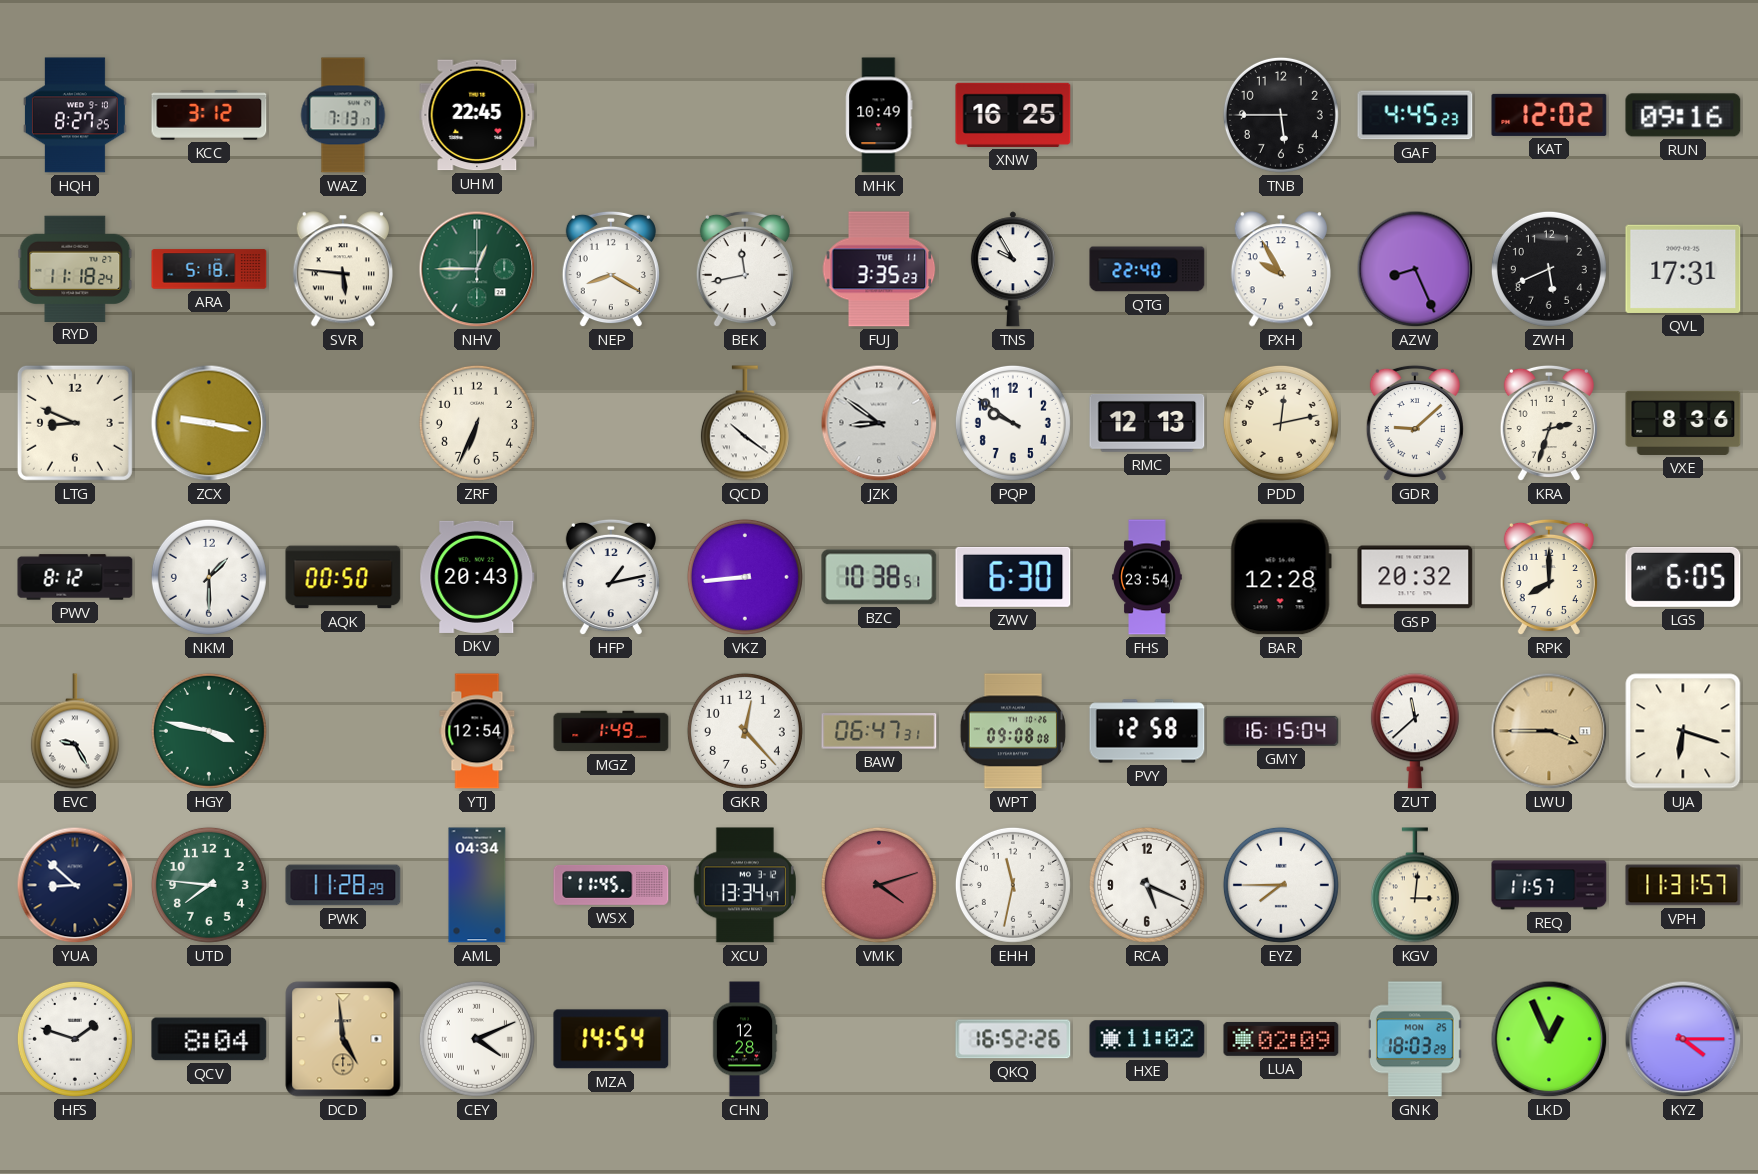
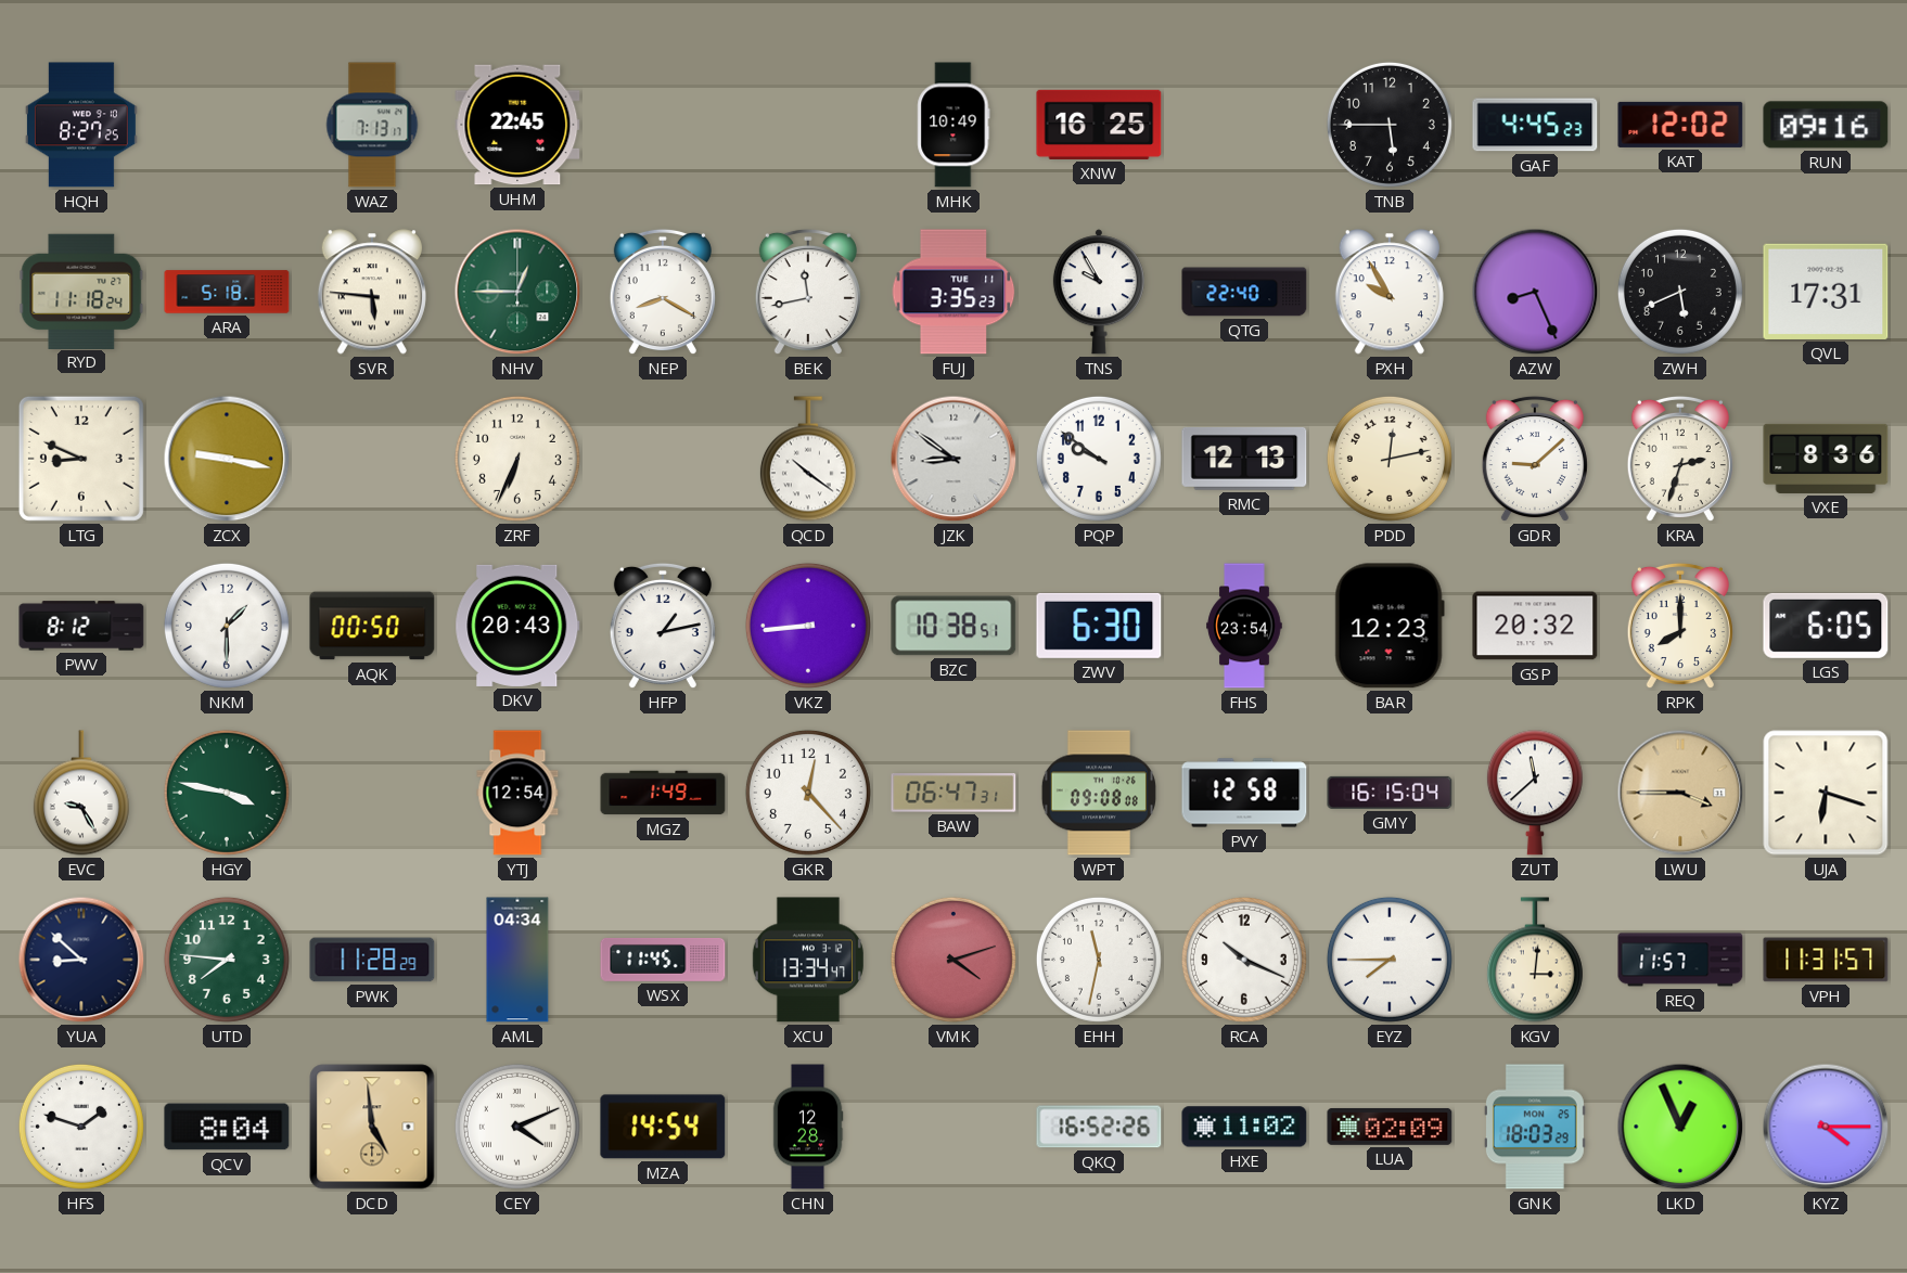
KCC: 3:12 -> none
BAR: 12:28 -> 12:23
RCA: 5:19 -> 10:19
